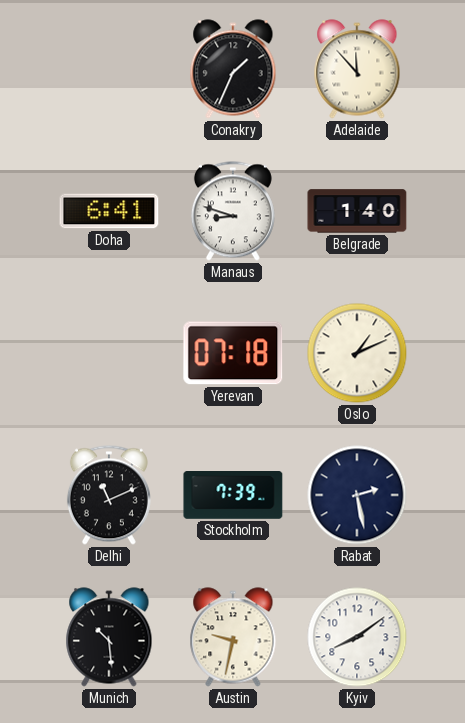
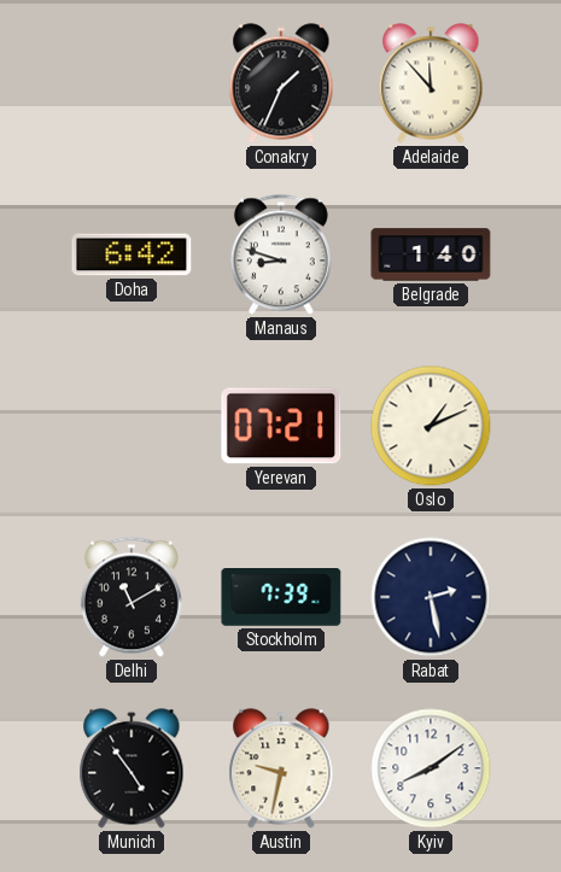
Doha: 6:41 -> 6:42
Yerevan: 07:18 -> 07:21
Delhi: 11:11 -> 11:10
Munich: 10:29 -> 4:54
